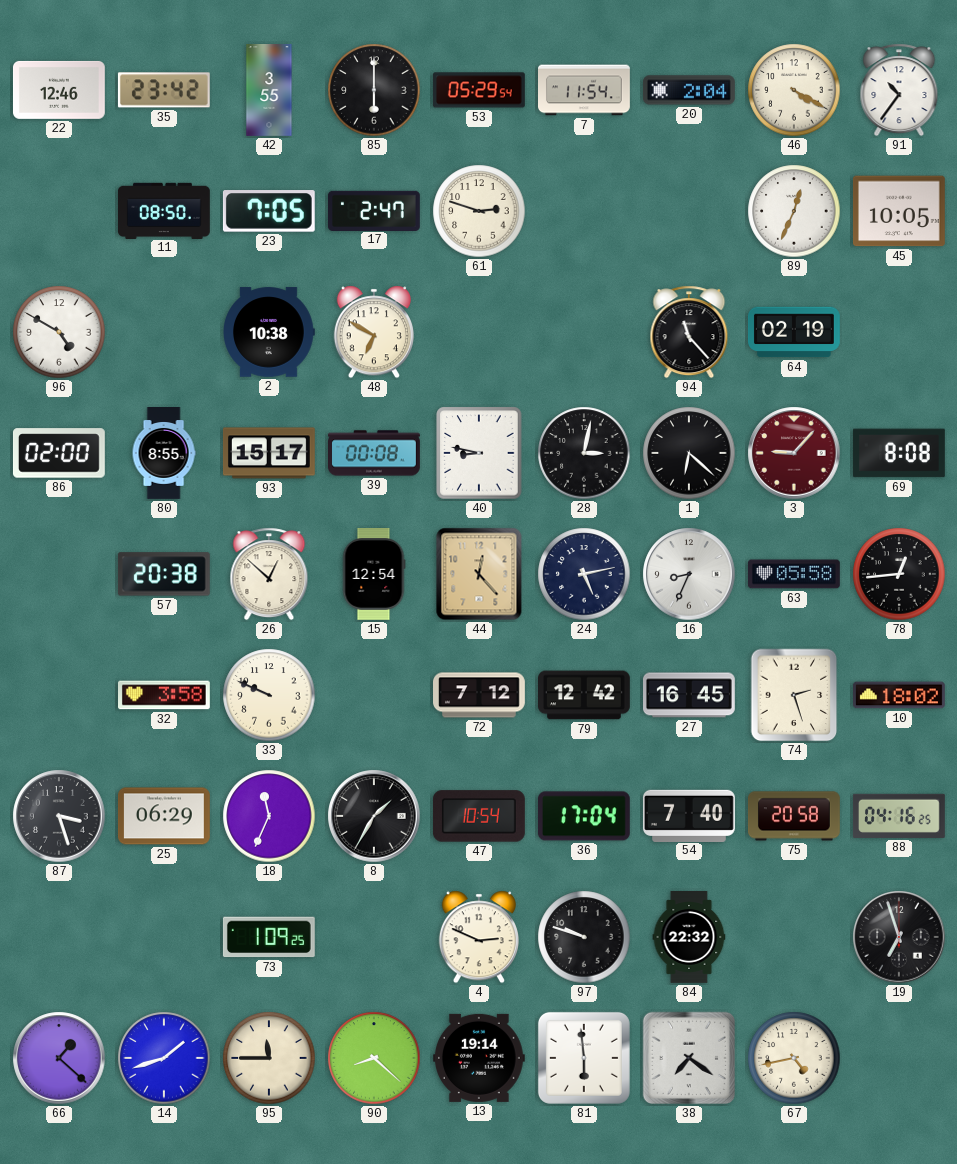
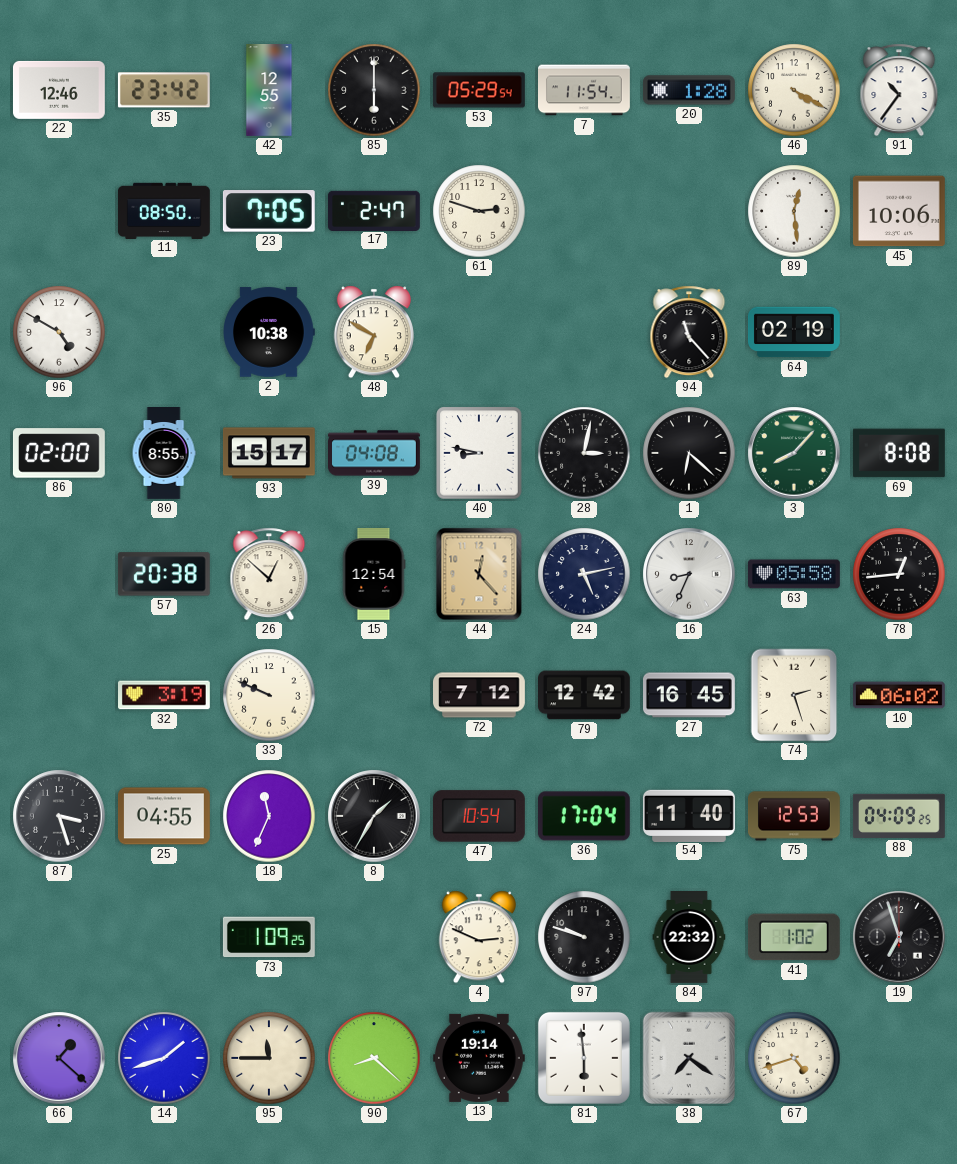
42: 3:55 -> 12:55
20: 2:04 -> 1:28
89: 12:34 -> 12:29
45: 10:05 -> 10:06
39: 00:08 -> 04:08
3: 9:07 -> 8:07
3 dial: burgundy -> green
32: 3:58 -> 3:19
10: 18:02 -> 06:02
25: 06:29 -> 04:55
54: 7:40 -> 11:40
75: 20:58 -> 12:53
88: 04:16 -> 04:09
41: none -> 1:02
67: 4:43 -> 4:42
